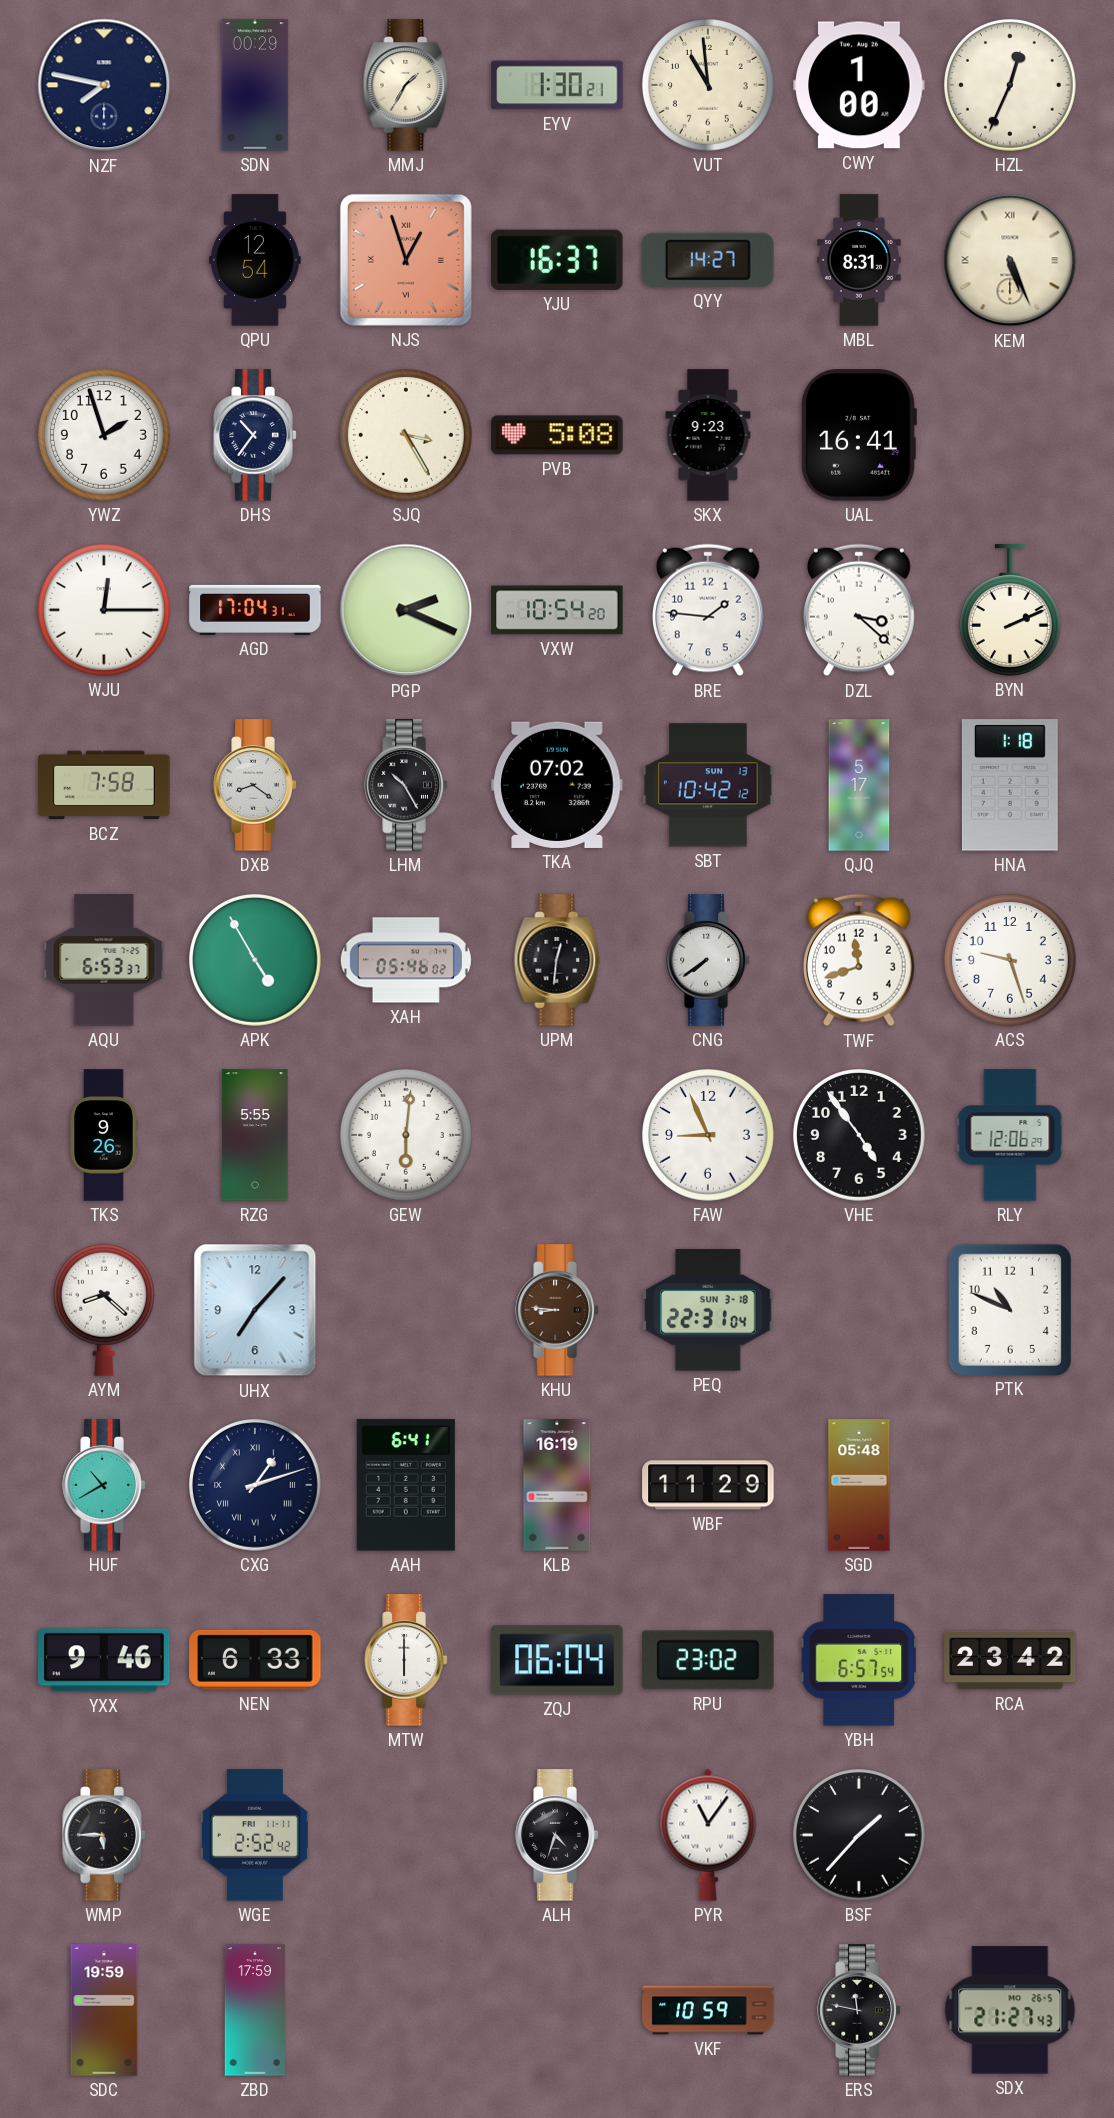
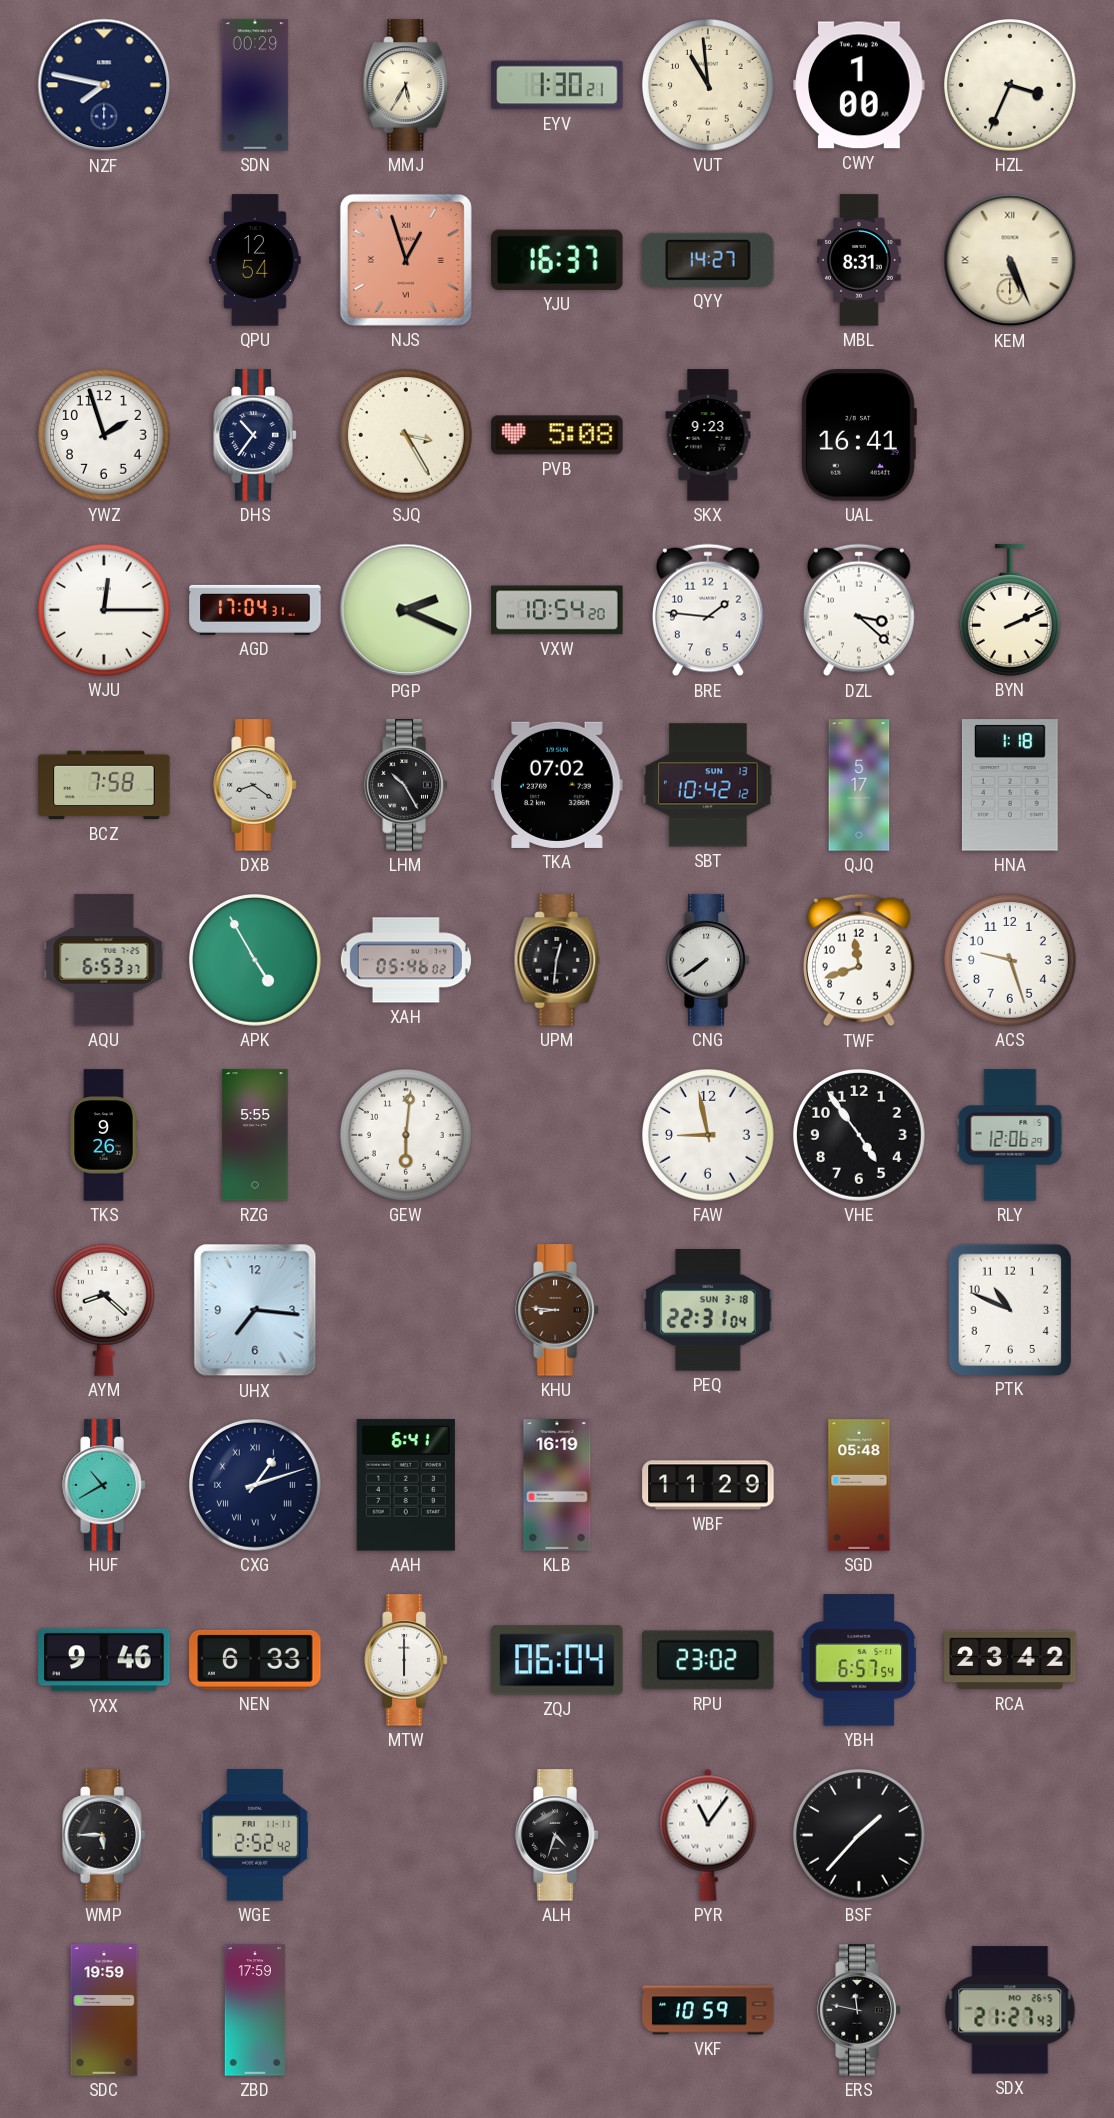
MMJ: 1:35 -> 5:35
HZL: 12:34 -> 3:34
FAW: 8:56 -> 8:58
UHX: 7:07 -> 7:16
